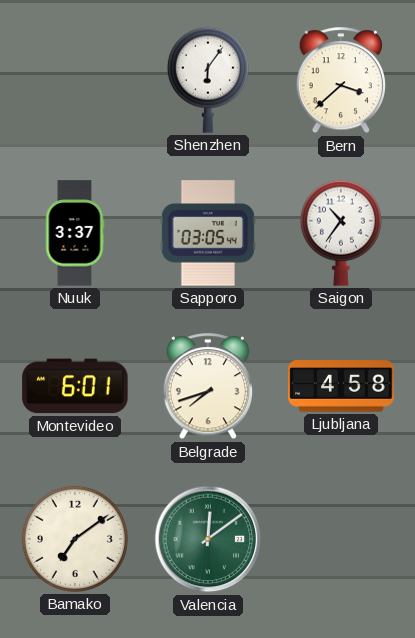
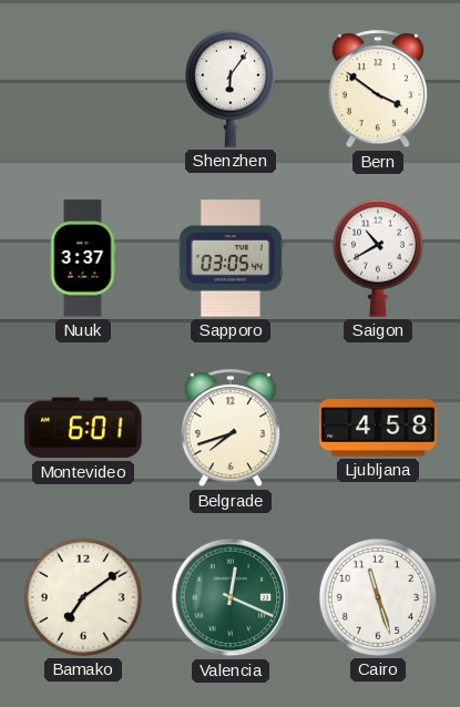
Bern: 3:38 -> 3:51
Saigon: 10:36 -> 10:40
Valencia: 12:09 -> 12:19
Cairo: none -> 11:27
